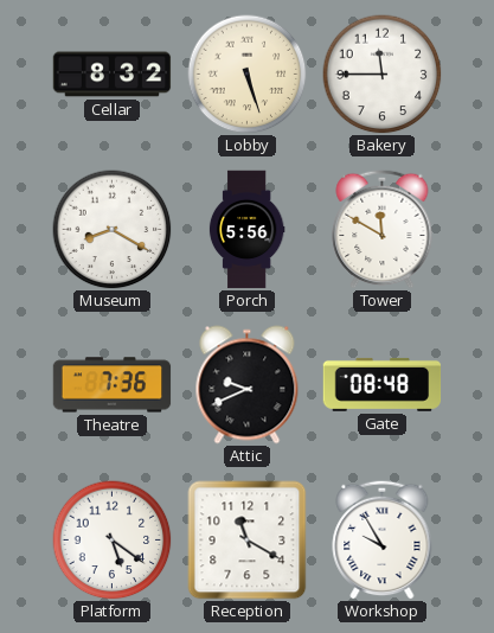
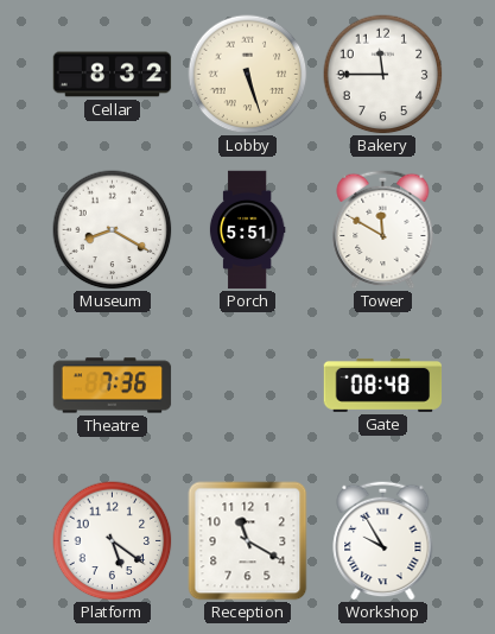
Porch: 5:56 -> 5:51
Attic: 9:41 -> none
